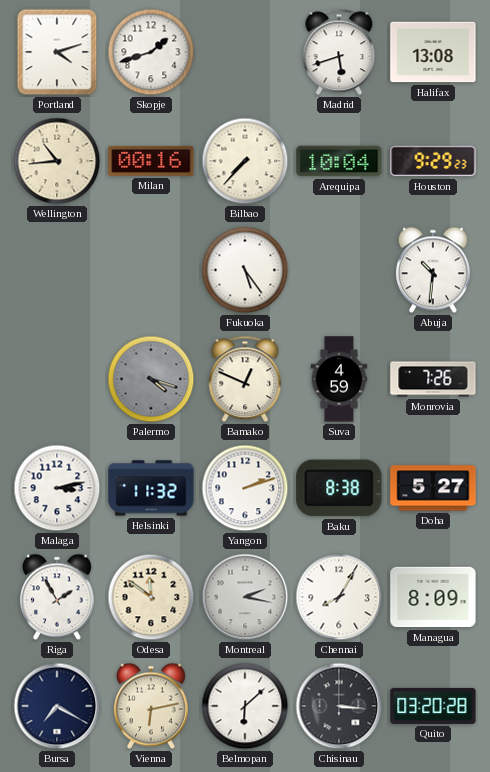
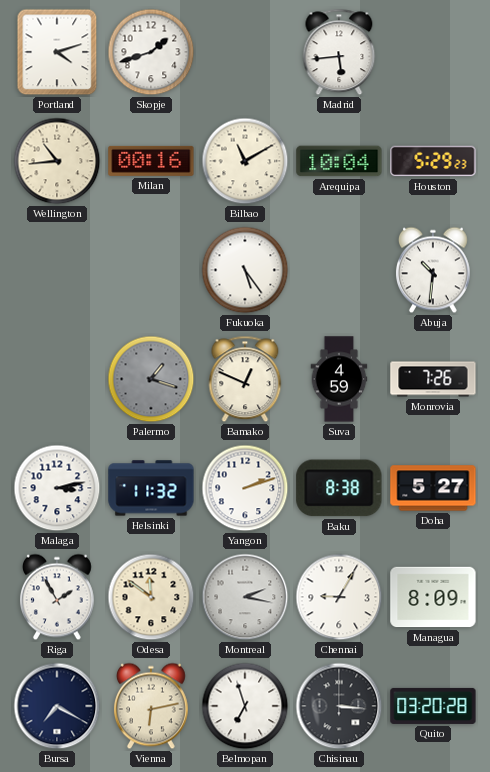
Madrid: 5:42 -> 5:44
Halifax: 13:08 -> none
Bilbao: 7:37 -> 11:10
Houston: 9:29 -> 5:29
Palermo: 4:18 -> 1:18
Chennai: 8:05 -> 9:05
Belmopan: 6:08 -> 6:57
